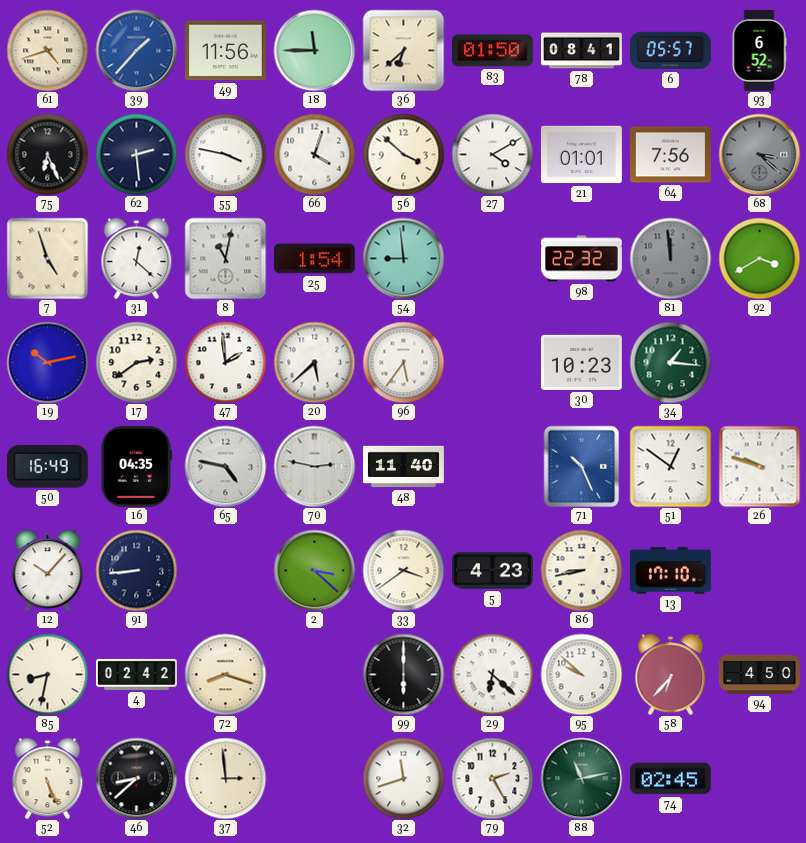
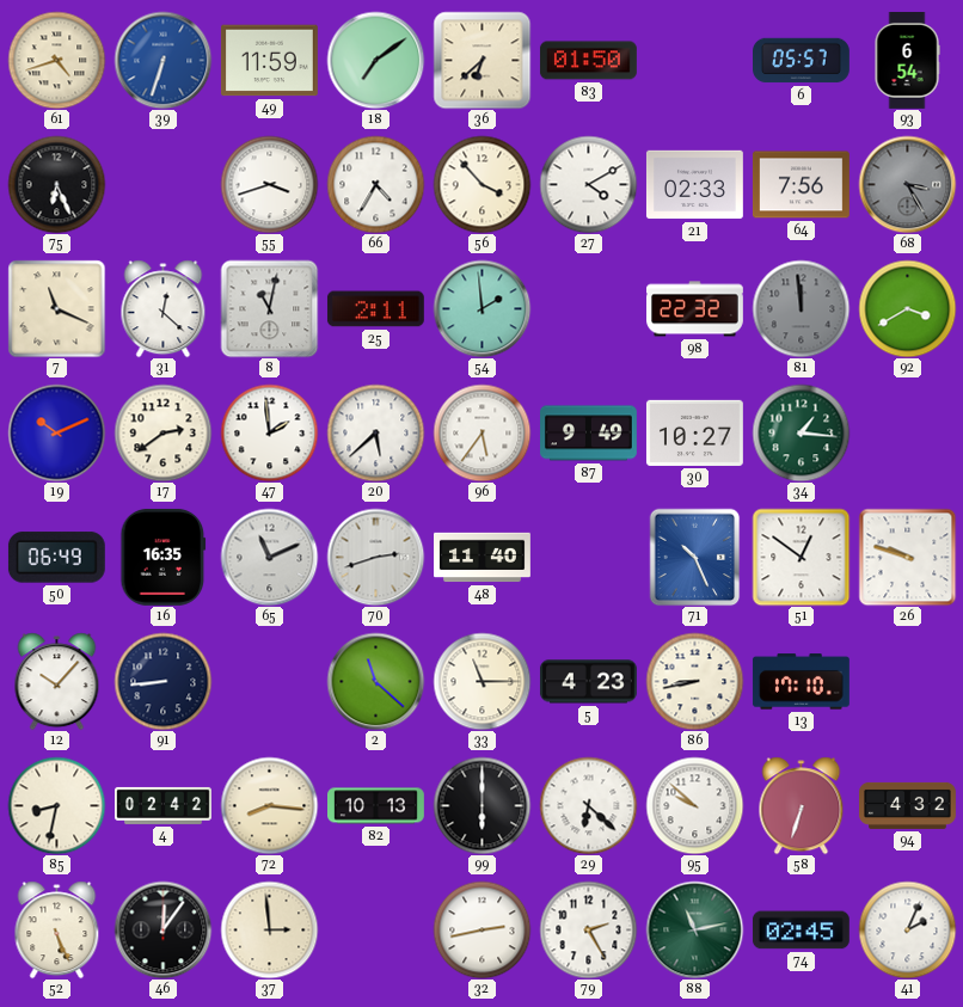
39: 1:37 -> 6:33
49: 11:56 -> 11:59
18: 11:45 -> 7:09
78: 08:41 -> none
93: 6:52 -> 6:54
62: 2:29 -> none
55: 3:47 -> 3:42
66: 4:03 -> 4:35
56: 3:52 -> 3:53
21: 01:01 -> 02:33
68: 3:22 -> 3:25
7: 4:57 -> 11:19
25: 1:54 -> 2:11
54: 8:59 -> 1:59
19: 10:13 -> 10:11
87: none -> 9:49
30: 10:23 -> 10:27
50: 16:49 -> 06:49
16: 04:35 -> 16:35
65: 4:47 -> 11:11
70: 2:47 -> 2:42
2: 3:22 -> 11:22
33: 3:39 -> 11:15
72: 8:18 -> 8:16
82: none -> 10:13
58: 6:37 -> 6:33
94: 4:50 -> 4:32
46: 8:38 -> 12:06
32: 11:42 -> 2:43
41: none -> 2:04
